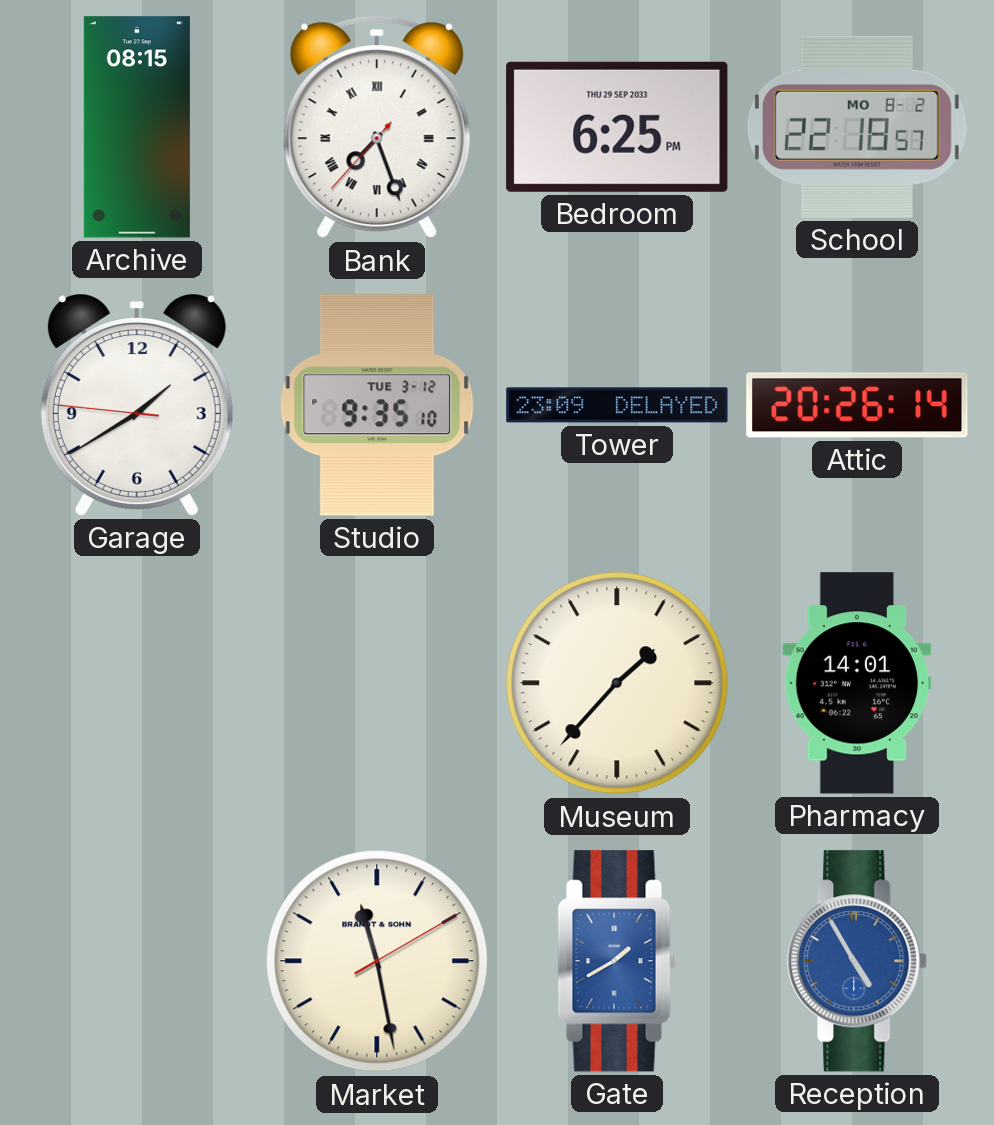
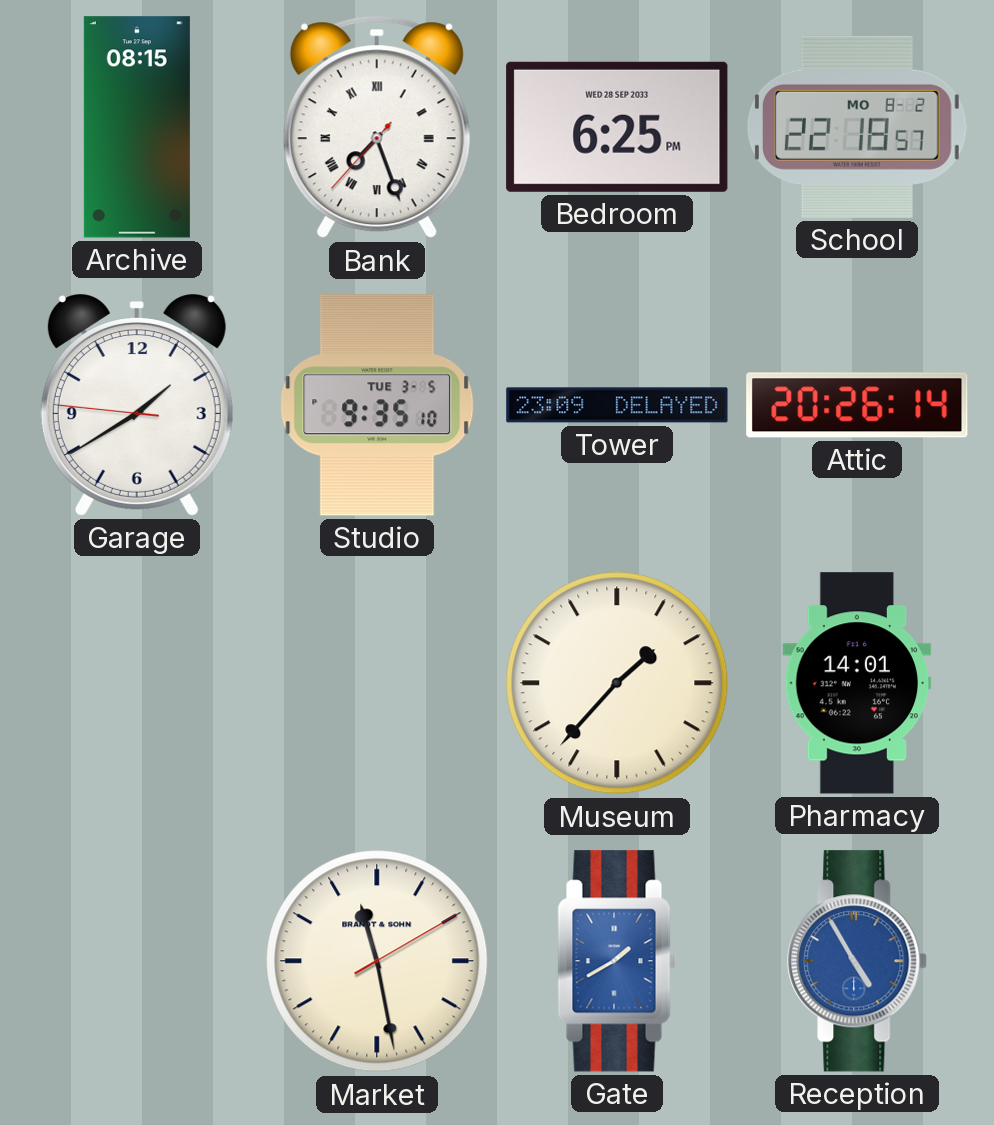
Bedroom date: THU 29 SEP 2033 -> WED 28 SEP 2033
Studio date: TUE 3-12 -> TUE 3-5
